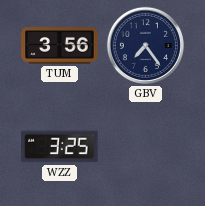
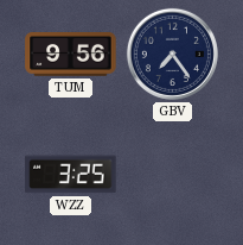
TUM: 3:56 -> 9:56
